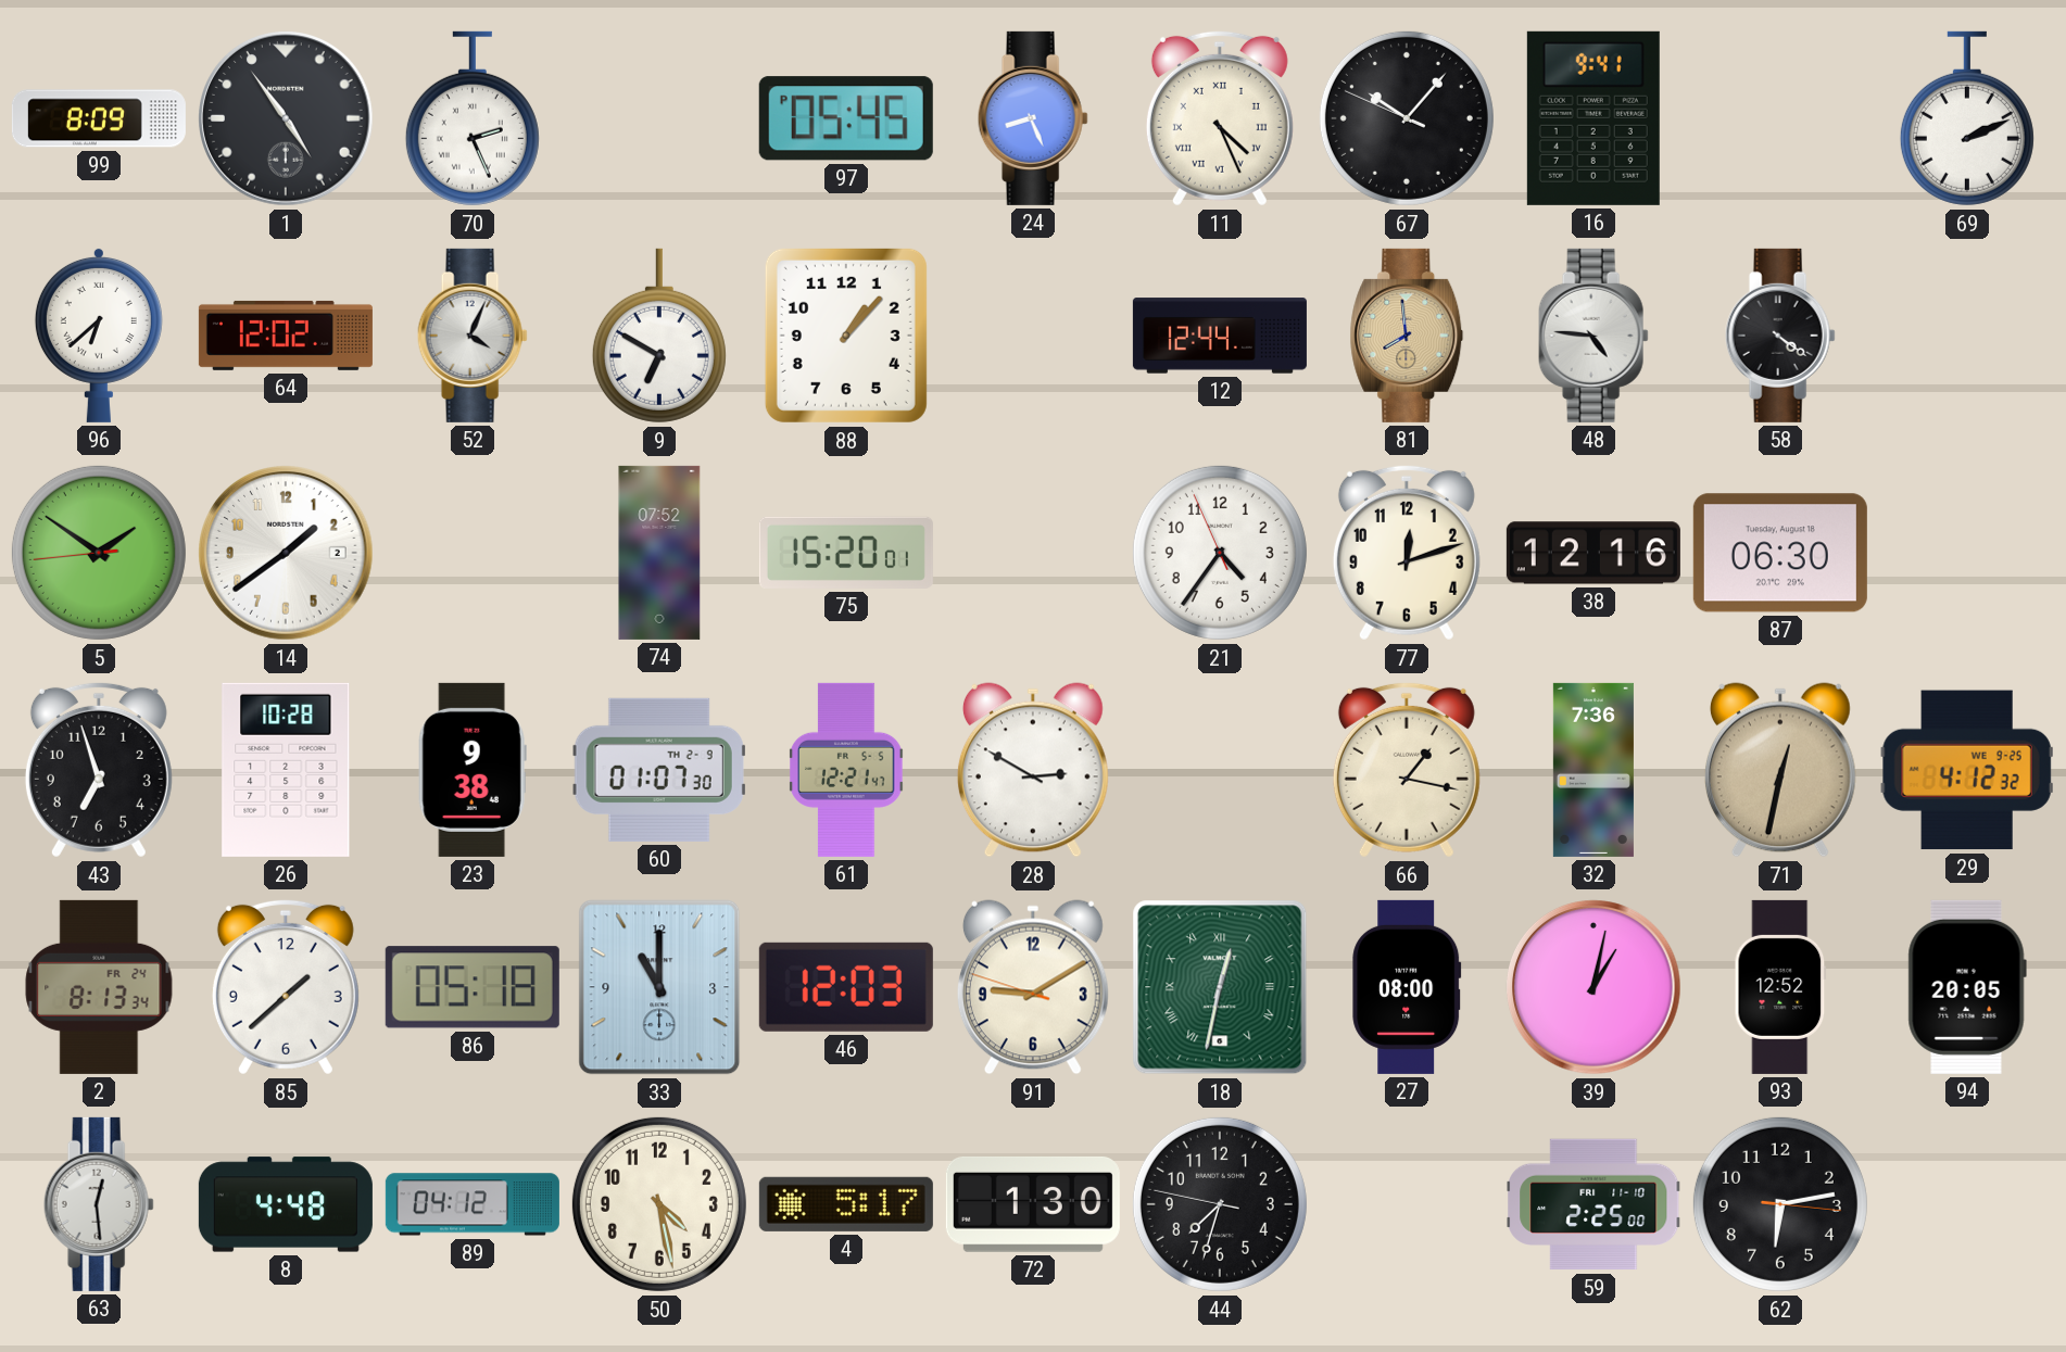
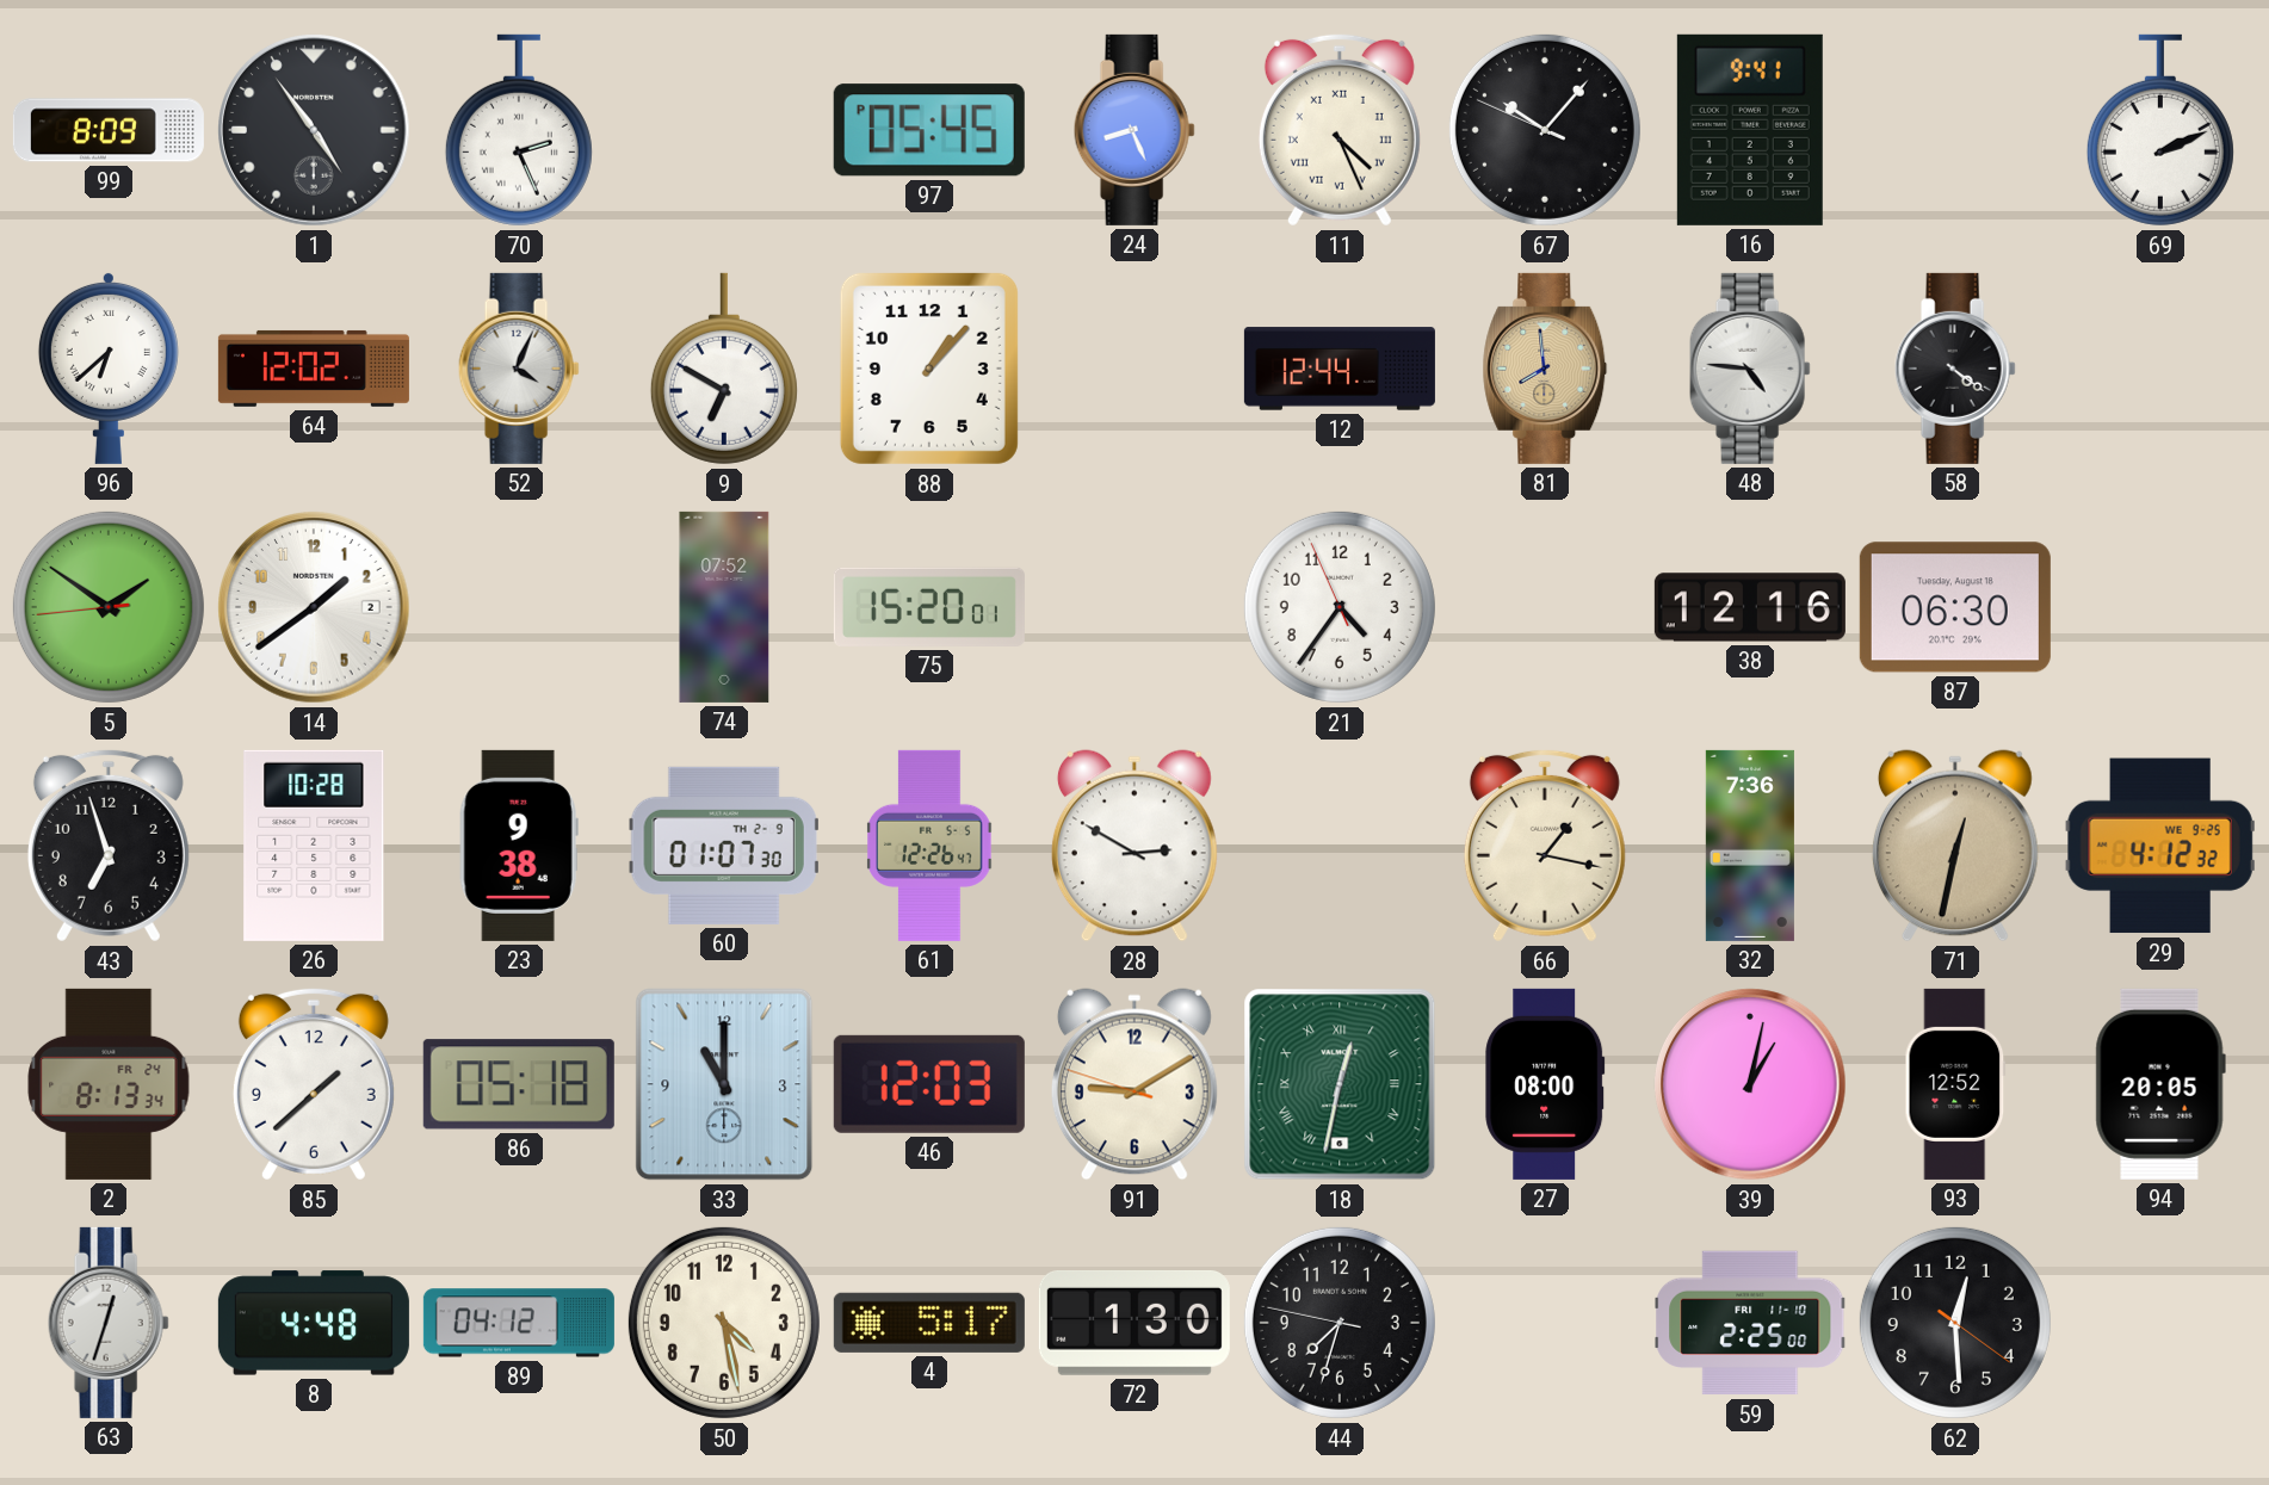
77: 12:12 -> none
61: 12:21 -> 12:26
63: 12:29 -> 12:33
62: 6:13 -> 12:29
